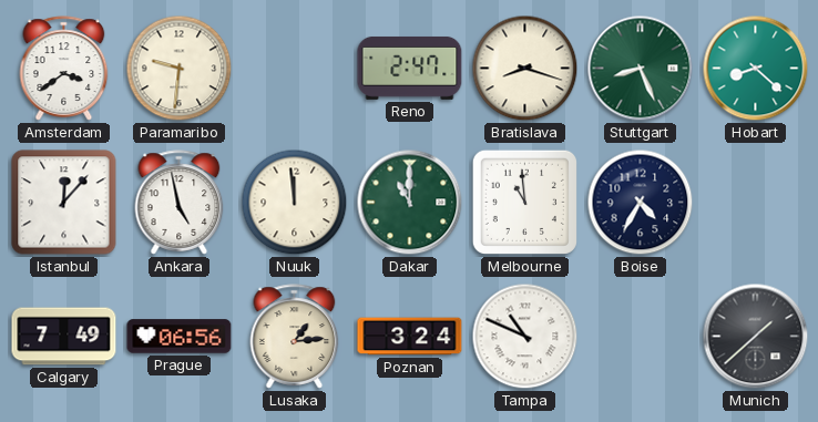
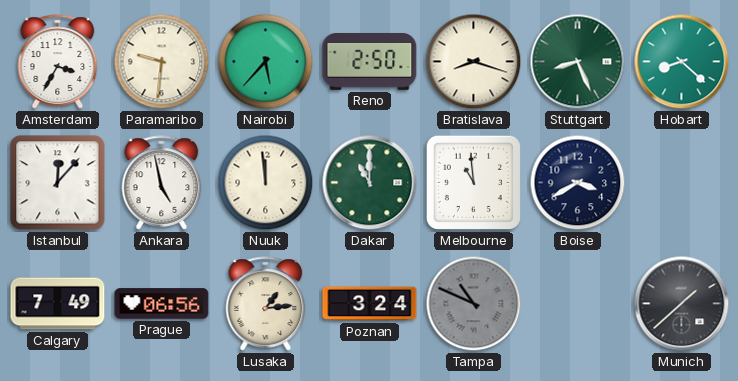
Amsterdam: 3:39 -> 3:35
Nairobi: none -> 5:37
Reno: 2:47 -> 2:50
Boise: 4:35 -> 3:40
Tampa dial: white -> grey
